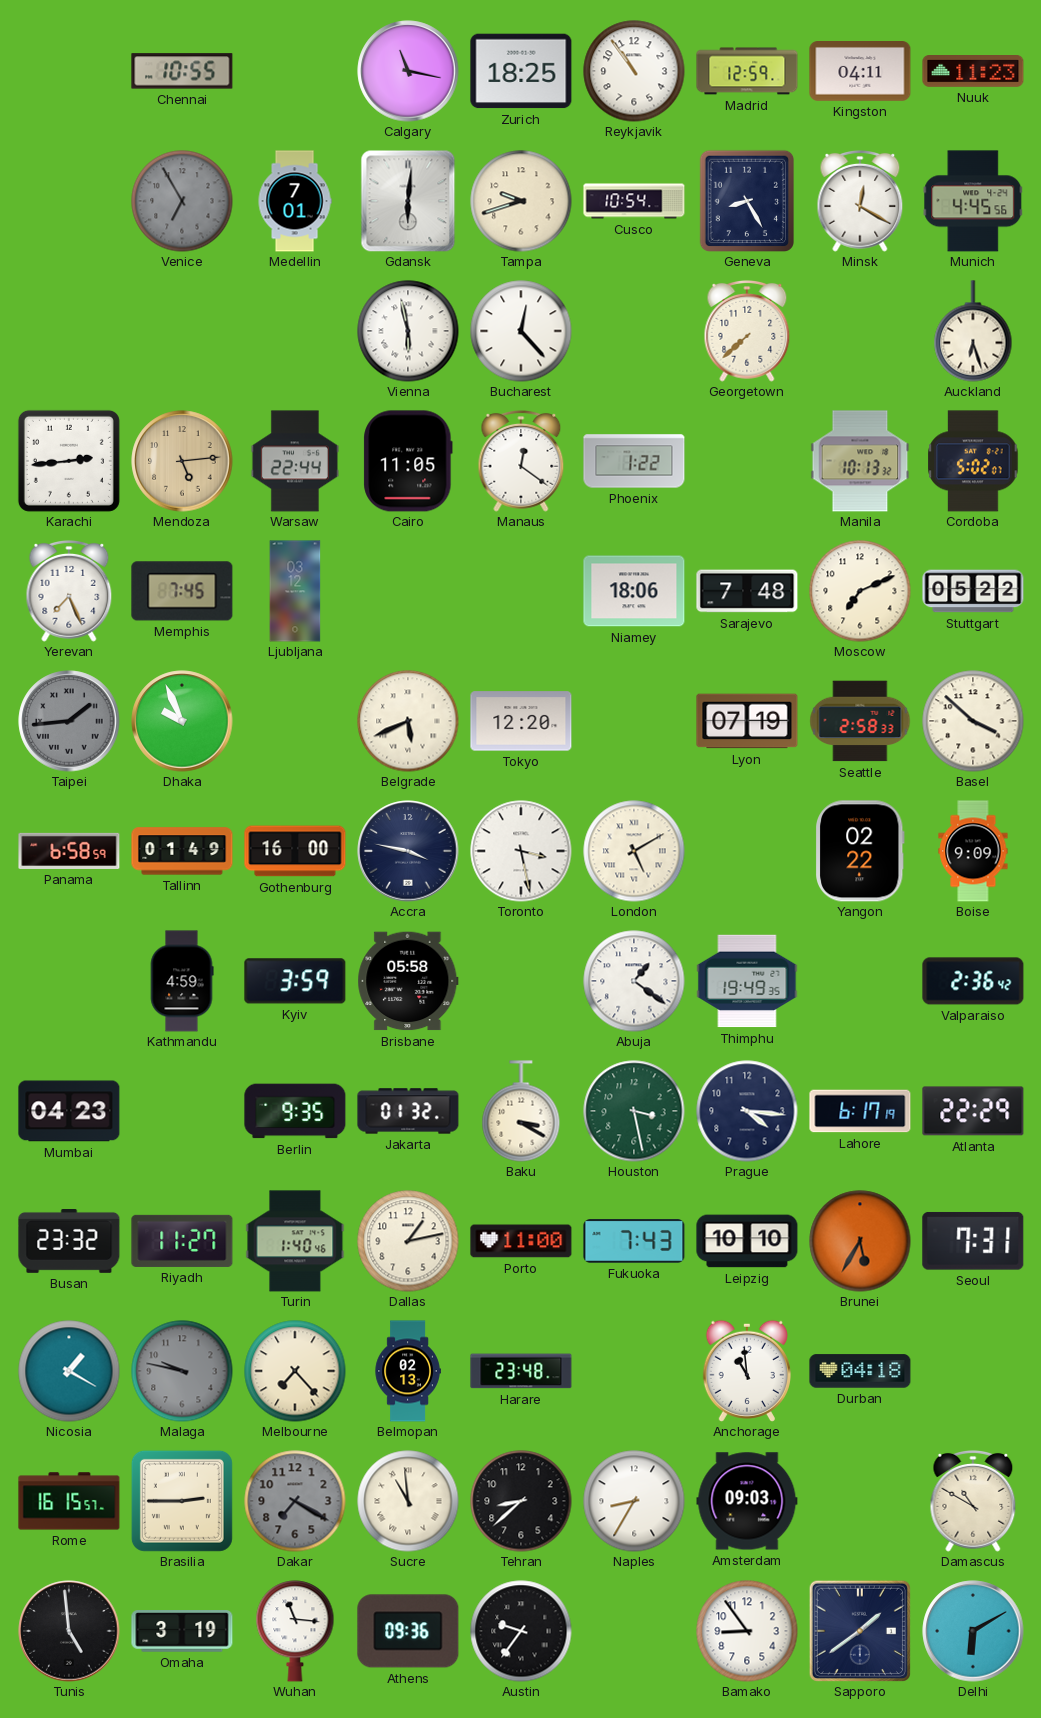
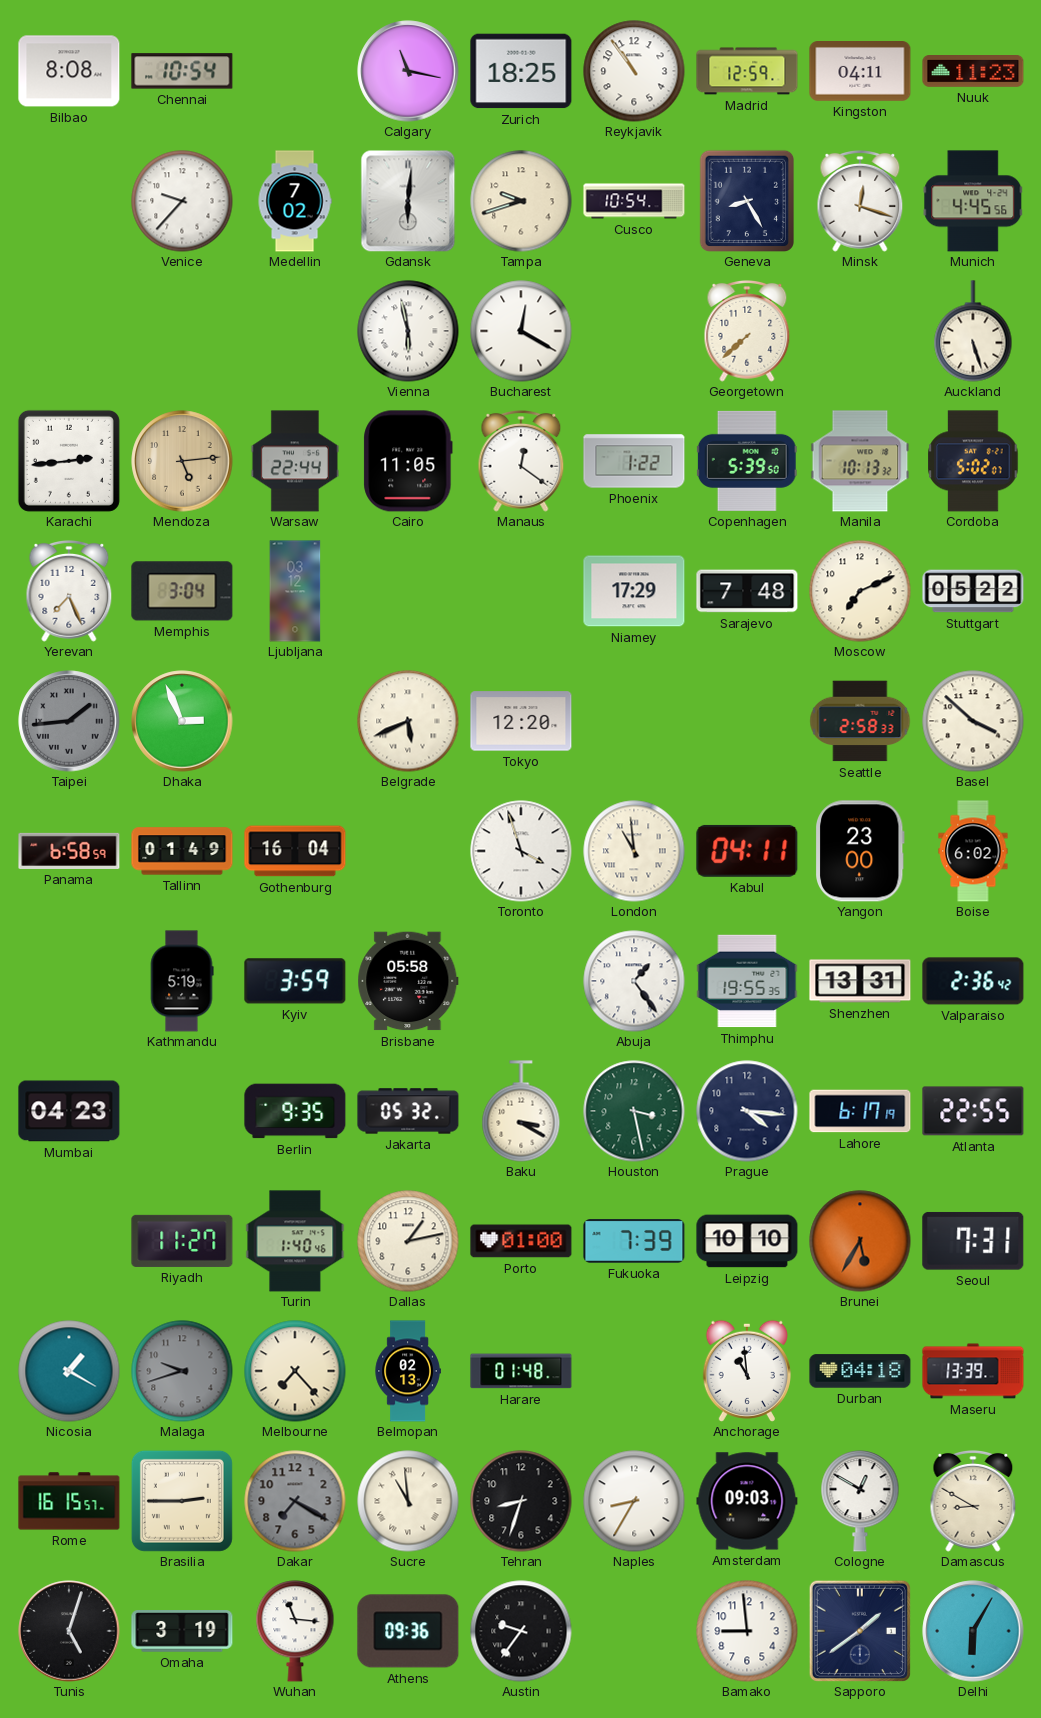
Bilbao: none -> 8:08
Chennai: 10:55 -> 10:54
Venice: 6:55 -> 9:37
Venice dial: grey -> white
Medellin: 7:01 -> 7:02
Minsk: 12:20 -> 12:18
Bucharest: 12:23 -> 12:20
Auckland: 6:27 -> 5:27
Copenhagen: none -> 5:39
Memphis: 7:45 -> 3:04
Niamey: 18:06 -> 17:29
Dhaka: 9:56 -> 2:56
Lyon: 07:19 -> none
Gothenburg: 16:00 -> 16:04
Accra: 3:47 -> none
Toronto: 3:28 -> 3:57
London: 5:10 -> 10:59
Kabul: none -> 04:11
Yangon: 02:22 -> 23:00
Boise: 9:09 -> 6:02
Kathmandu: 4:59 -> 5:19
Abuja: 1:21 -> 1:24
Thimphu: 19:49 -> 19:55
Shenzhen: none -> 13:31
Jakarta: 01:32 -> 05:32
Atlanta: 22:29 -> 22:55
Busan: 23:32 -> none
Porto: 11:00 -> 01:00
Fukuoka: 7:43 -> 7:39
Malaga: 9:47 -> 9:42
Harare: 23:48 -> 01:48
Maseru: none -> 13:39
Tehran: 8:38 -> 8:33
Cologne: none -> 12:50
Damascus: 10:50 -> 8:50
Tunis: 4:59 -> 5:03
Bamako: 8:54 -> 8:59
Delhi: 6:10 -> 6:05
